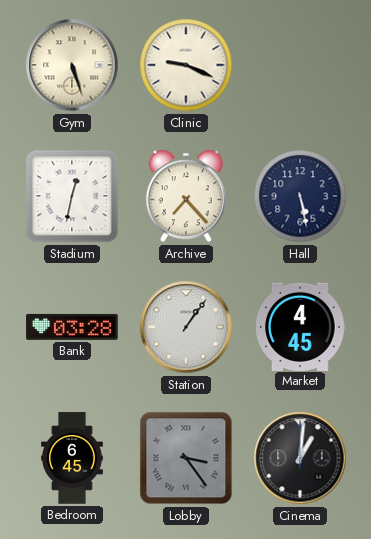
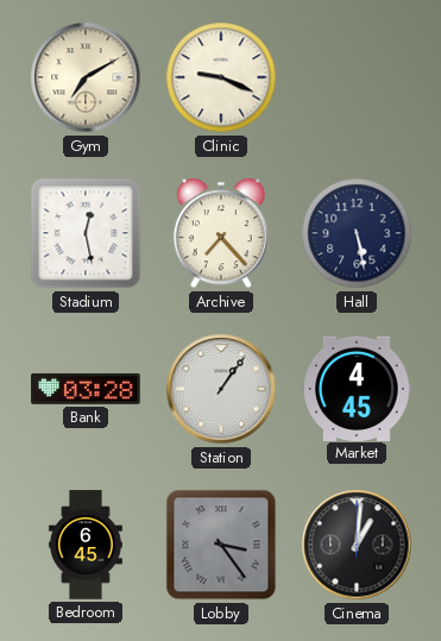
Gym: 5:27 -> 7:10
Stadium: 12:32 -> 12:28
